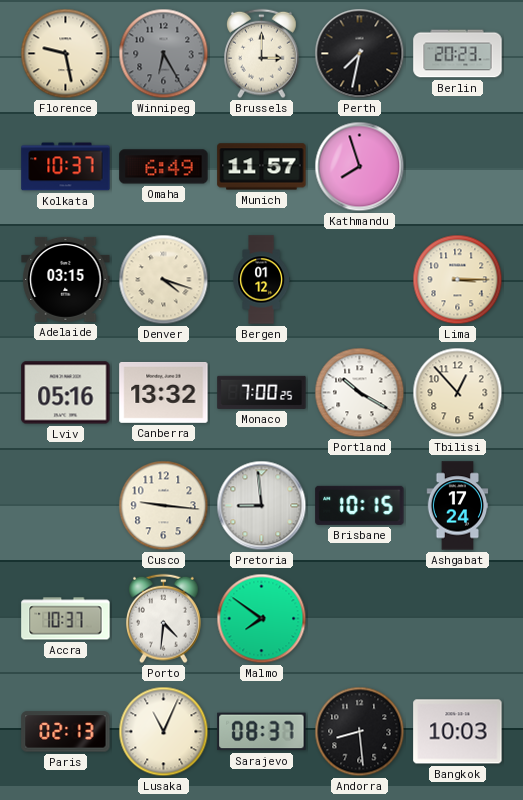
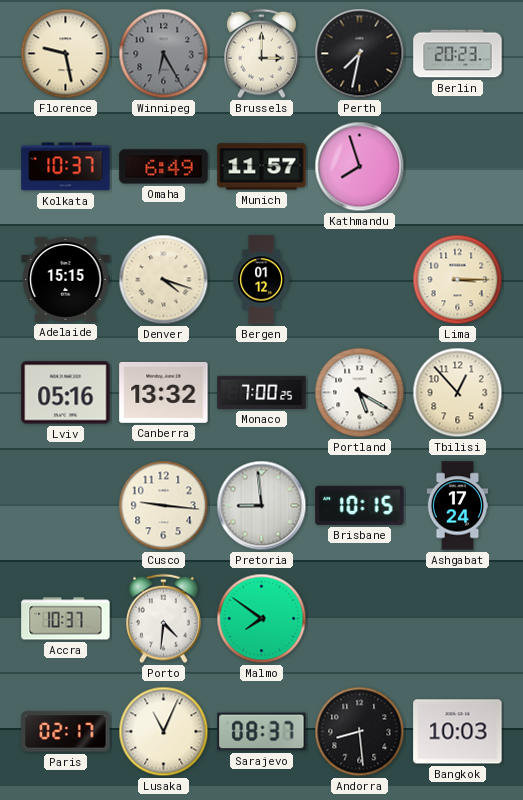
Adelaide: 03:15 -> 15:15
Portland: 10:20 -> 5:20
Paris: 02:13 -> 02:17
